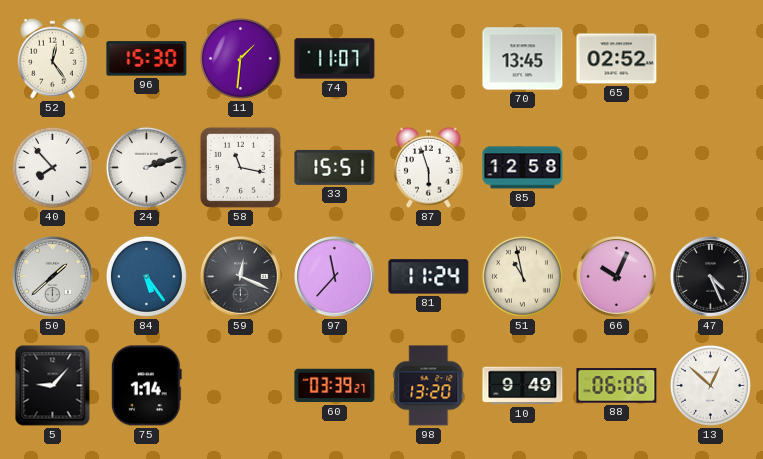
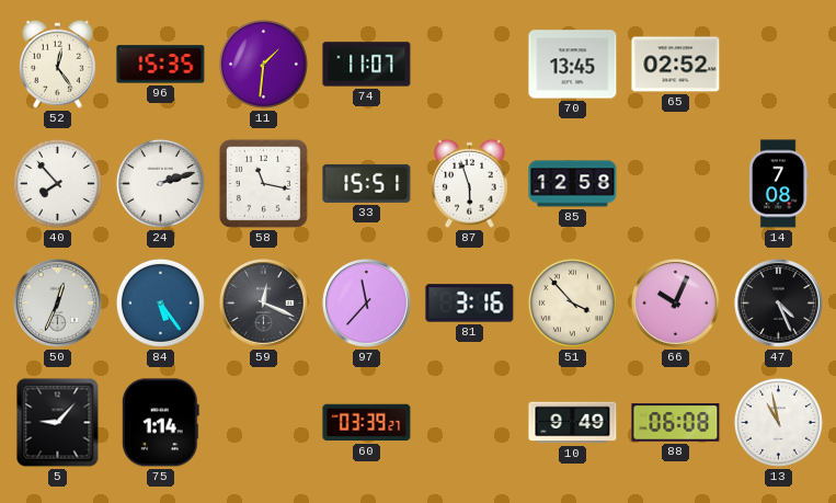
96: 15:30 -> 15:35
14: none -> 7:08
50: 1:38 -> 12:34
81: 11:24 -> 3:16
51: 10:58 -> 3:53
98: 13:20 -> none
88: 06:06 -> 06:08
13: 12:52 -> 10:58
